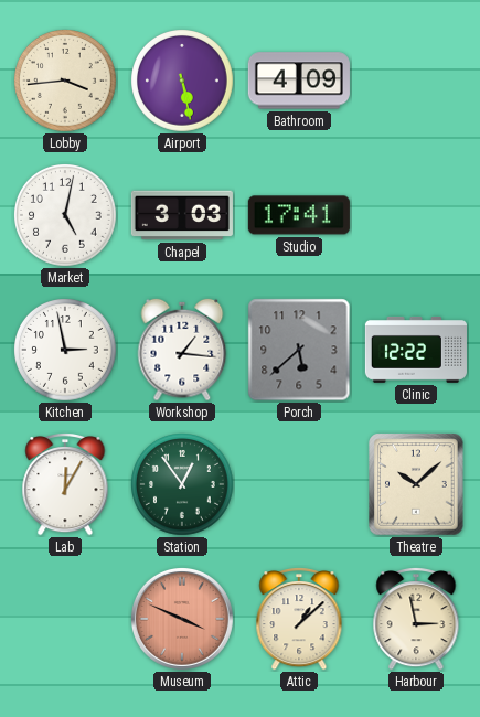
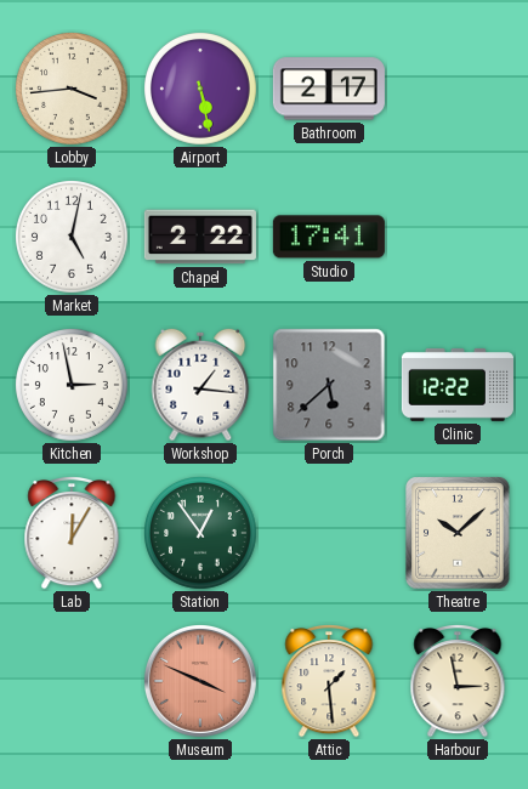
Bathroom: 4:09 -> 2:17
Chapel: 3:03 -> 2:22
Attic: 1:08 -> 1:29
